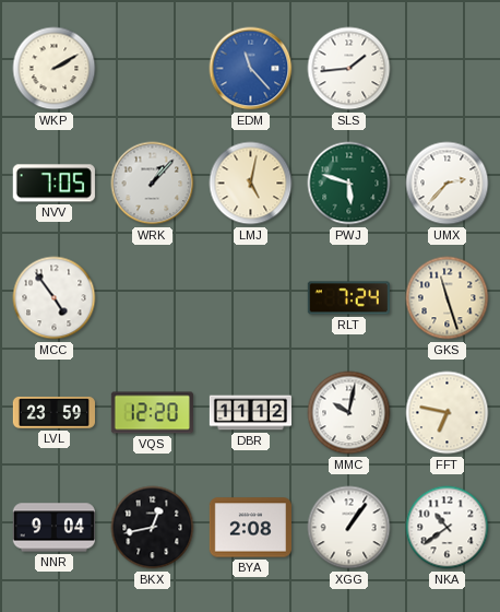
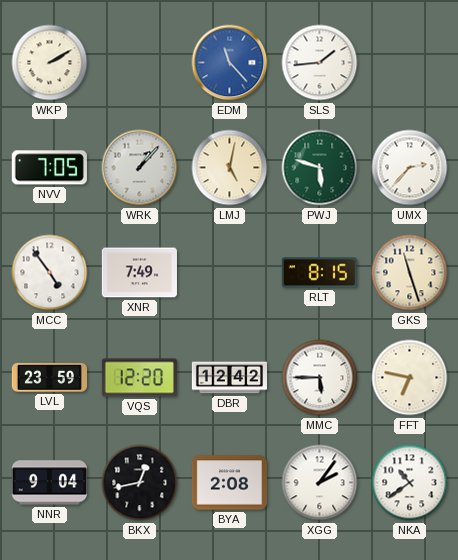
XNR: none -> 7:49
RLT: 7:24 -> 8:15
DBR: 11:12 -> 12:42
MMC: 10:02 -> 5:45
XGG: 1:06 -> 2:06
